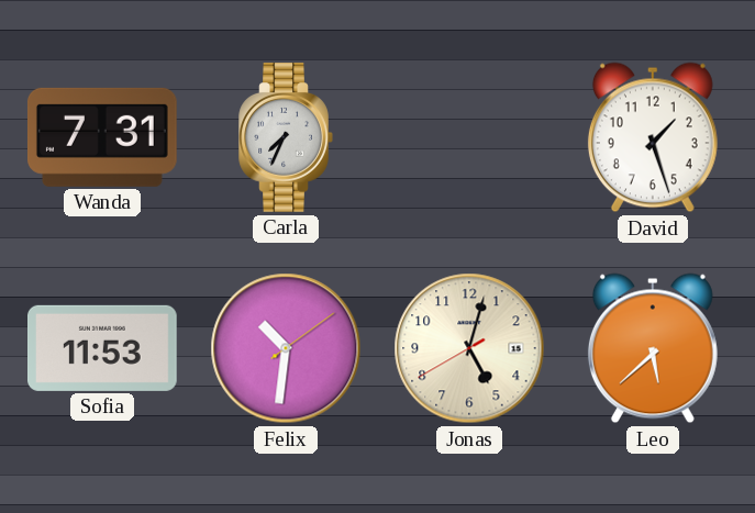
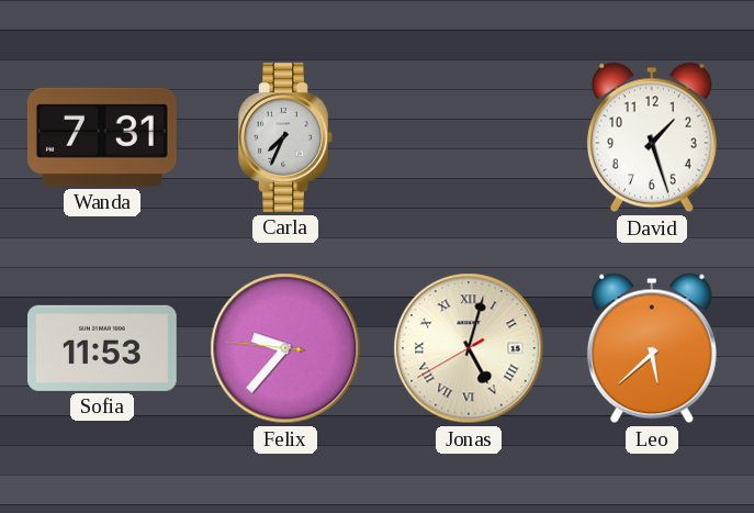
Felix: 10:31 -> 9:36
Jonas numerals: Arabic -> Roman
